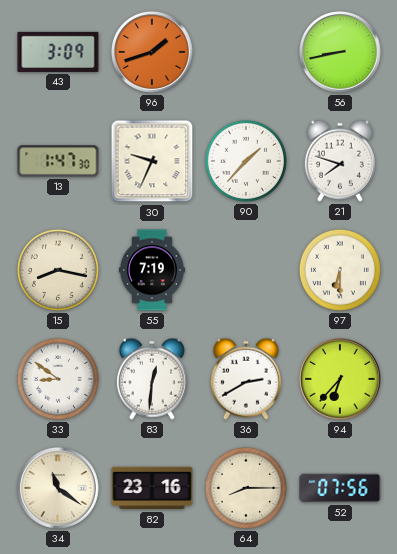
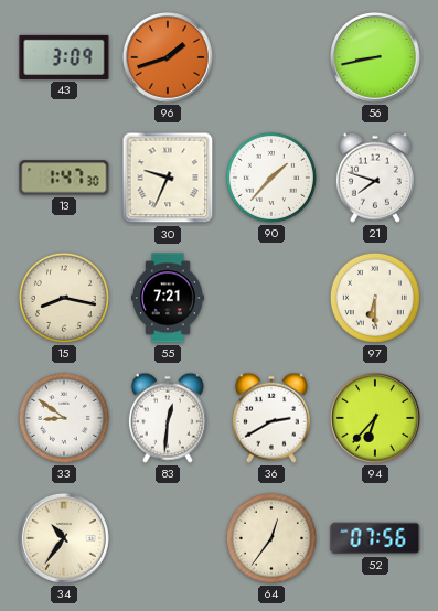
55: 7:19 -> 7:21
34: 11:21 -> 10:36
82: 23:16 -> none
64: 8:15 -> 12:36
